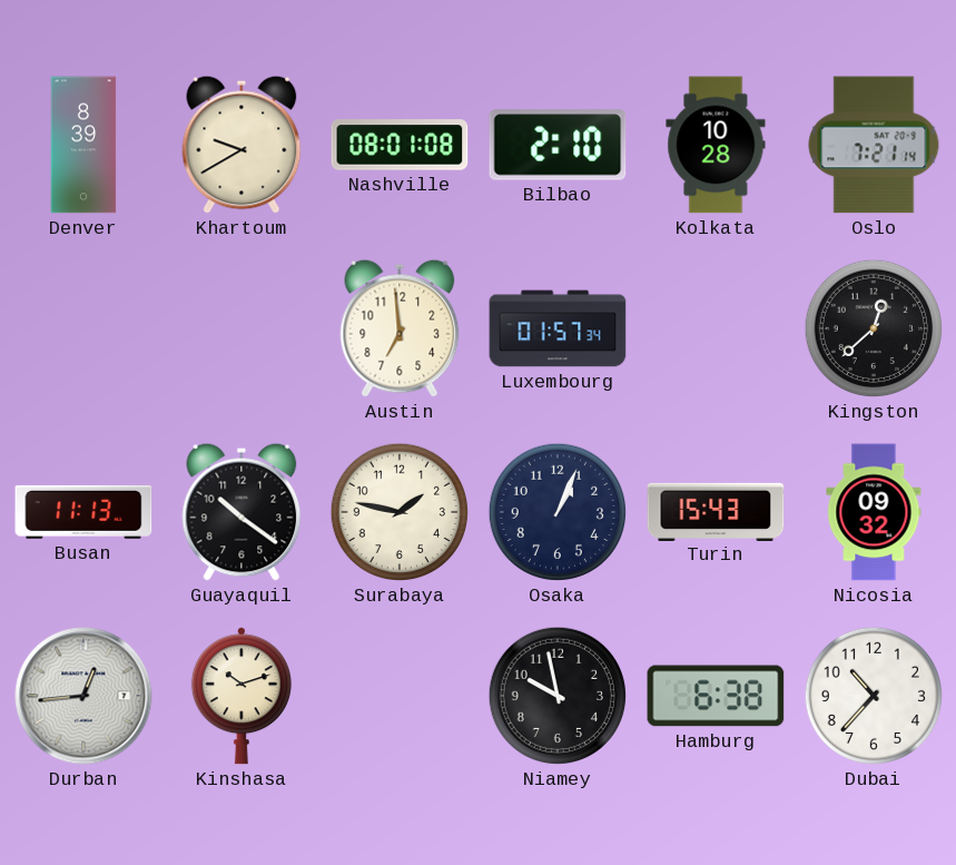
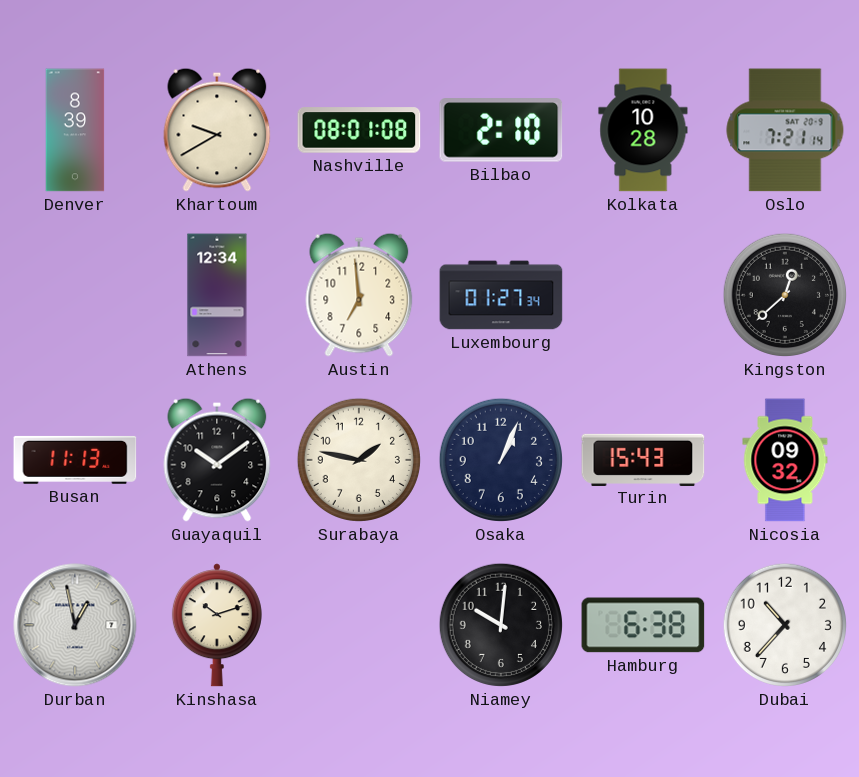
Athens: none -> 12:34
Luxembourg: 01:57 -> 01:27
Guayaquil: 10:21 -> 10:09
Durban: 12:44 -> 12:58
Niamey: 9:58 -> 10:01
